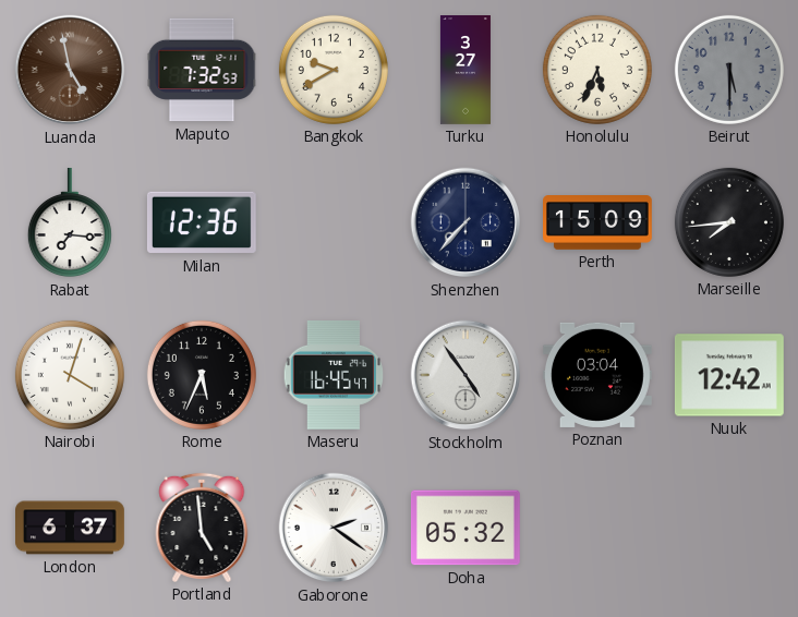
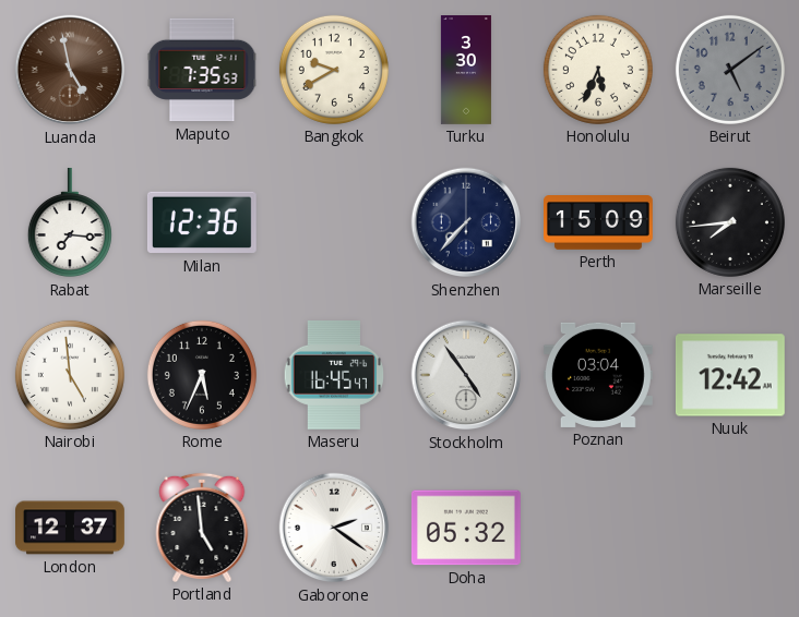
Maputo: 7:32 -> 7:35
Turku: 3:27 -> 3:30
Beirut: 5:30 -> 5:09
Nairobi: 4:03 -> 4:59
London: 6:37 -> 12:37
